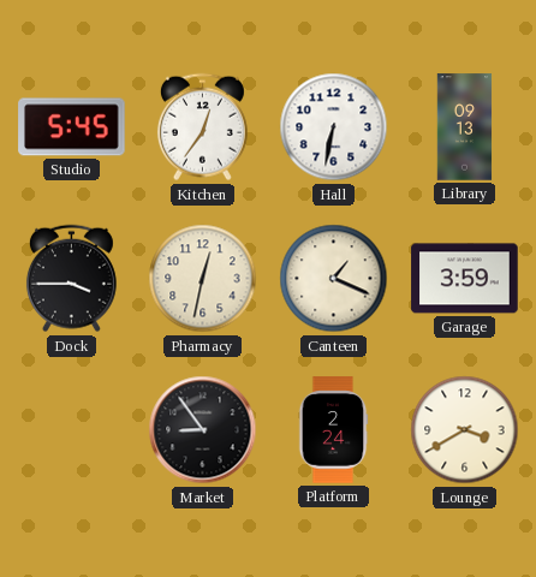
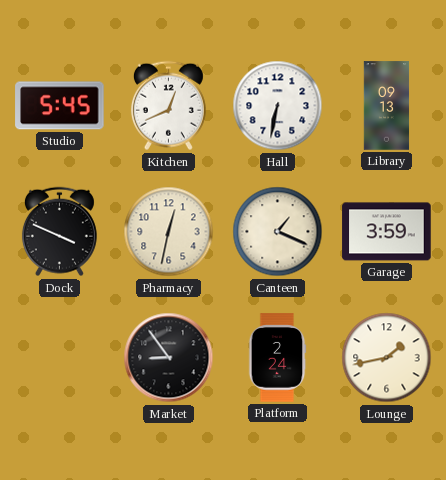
Kitchen: 12:36 -> 12:41
Dock: 3:45 -> 3:49
Lounge: 3:40 -> 1:43
